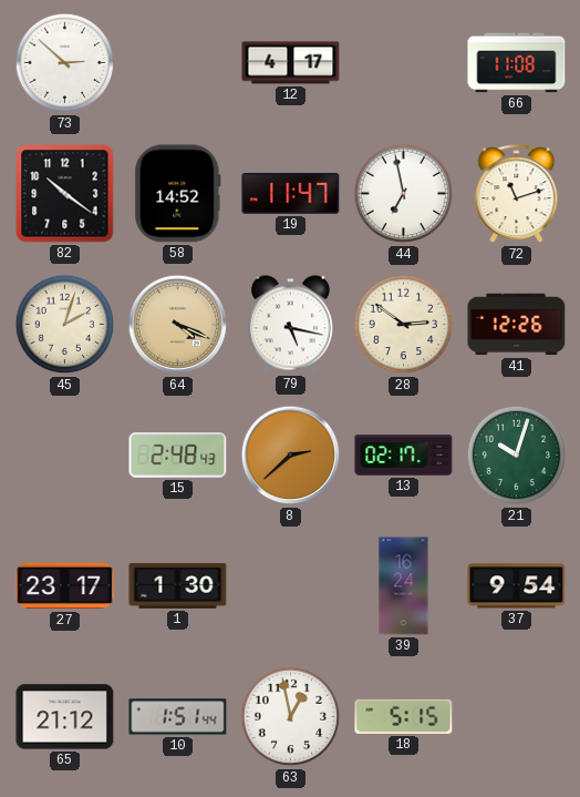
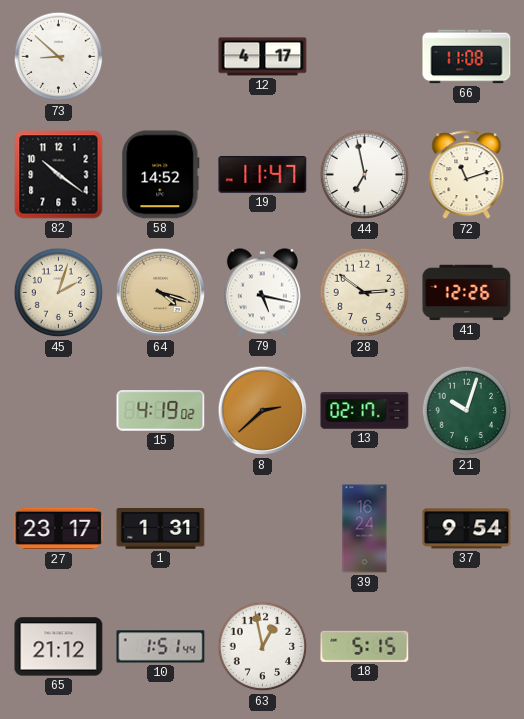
73: 2:52 -> 8:52
64: 4:19 -> 4:18
15: 2:48 -> 4:19
1: 1:30 -> 1:31
